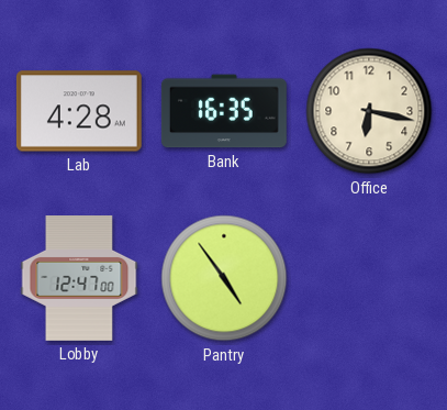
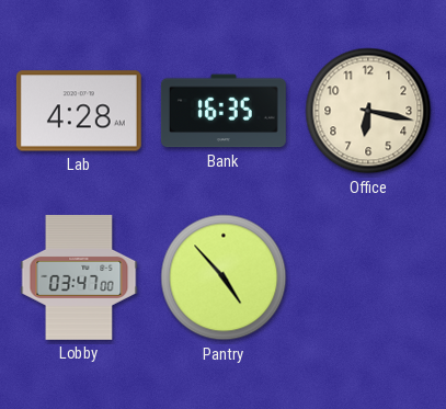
Lobby: 12:47 -> 03:47
Pantry: 4:54 -> 4:53
